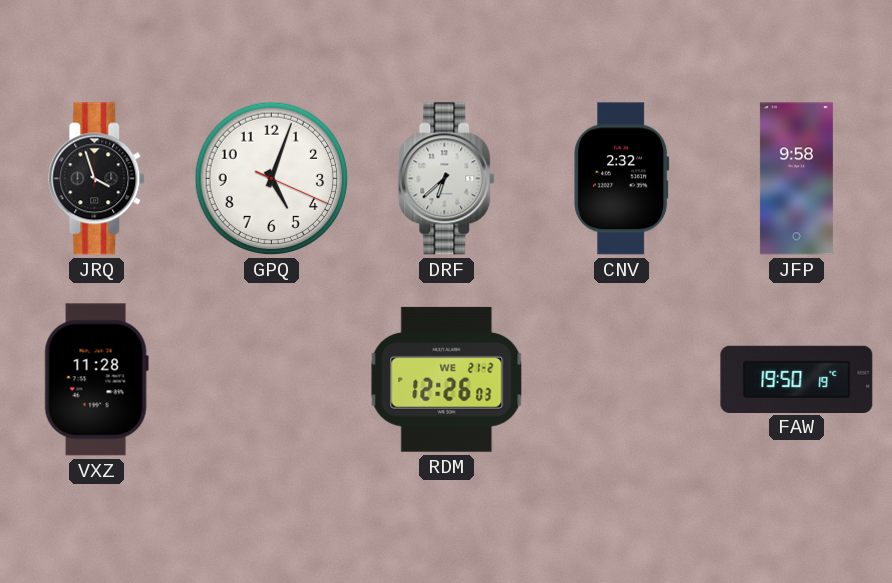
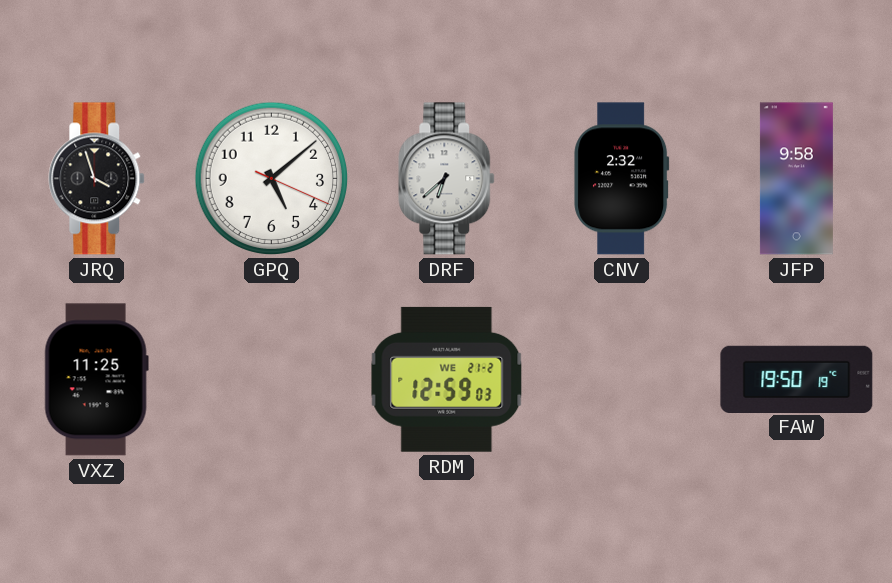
GPQ: 5:03 -> 5:08
VXZ: 11:28 -> 11:25
RDM: 12:26 -> 12:59
